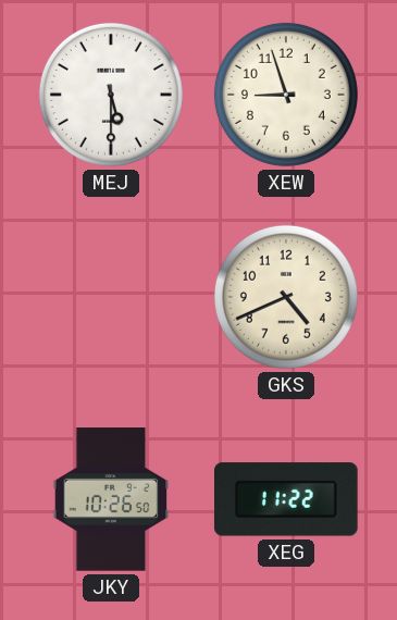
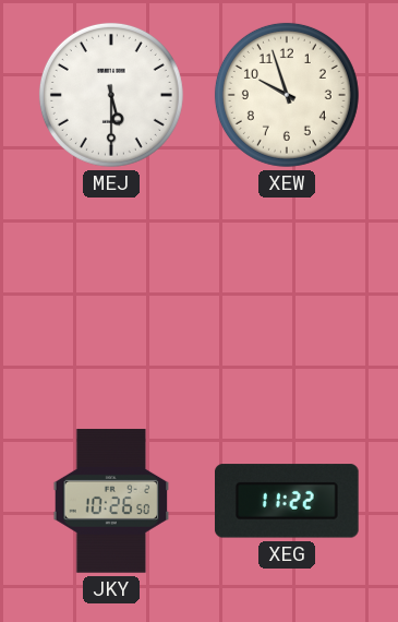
XEW: 8:57 -> 9:57
GKS: 4:41 -> none
